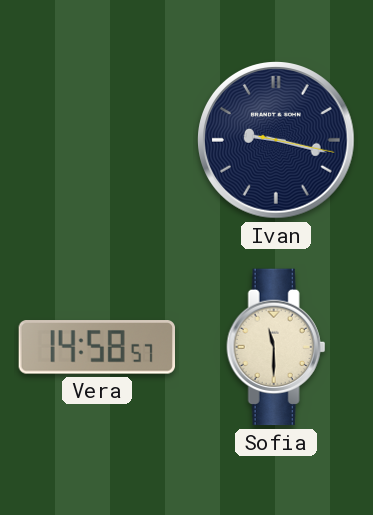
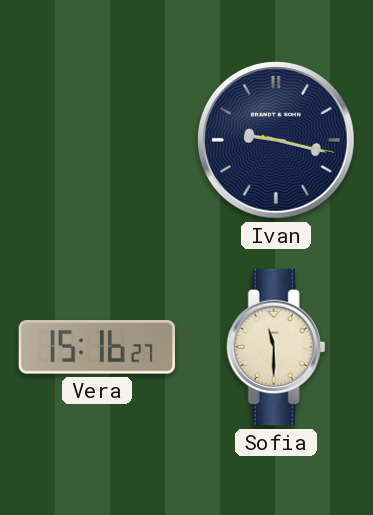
Vera: 14:58 -> 15:16
